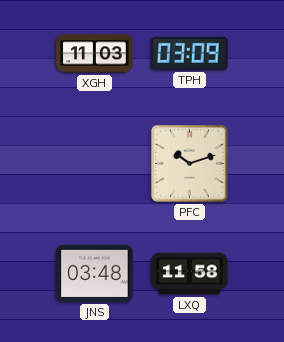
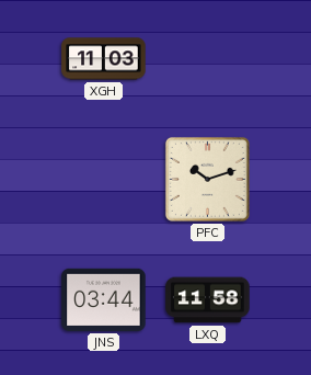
TPH: 03:09 -> none
JNS: 03:48 -> 03:44
